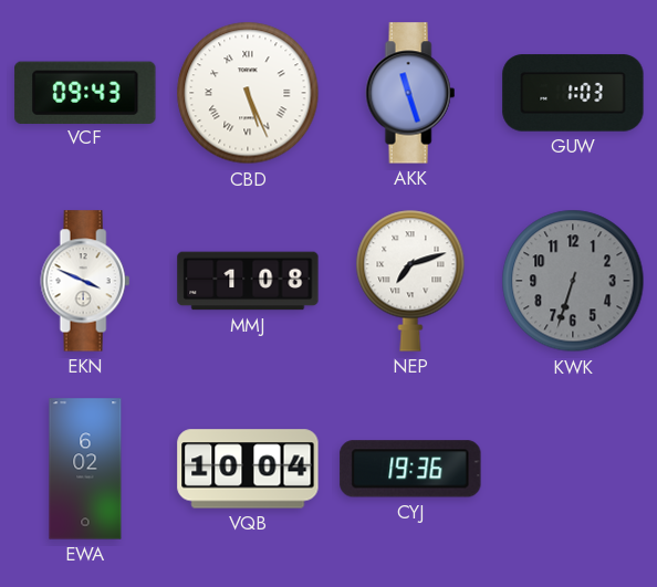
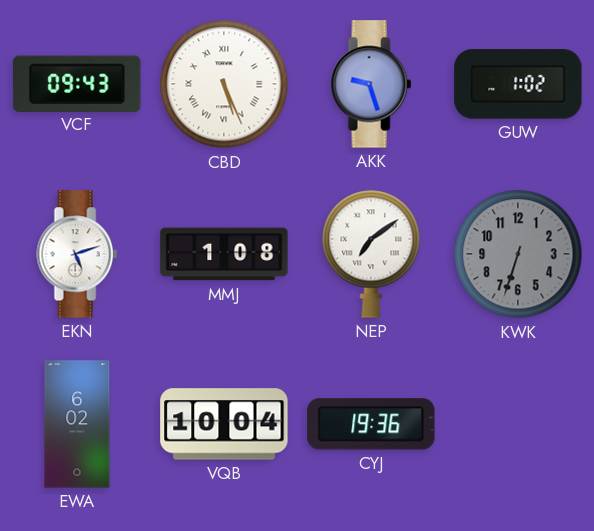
AKK: 11:27 -> 9:27
GUW: 1:03 -> 1:02
EKN: 3:49 -> 5:12
NEP: 7:12 -> 7:09
